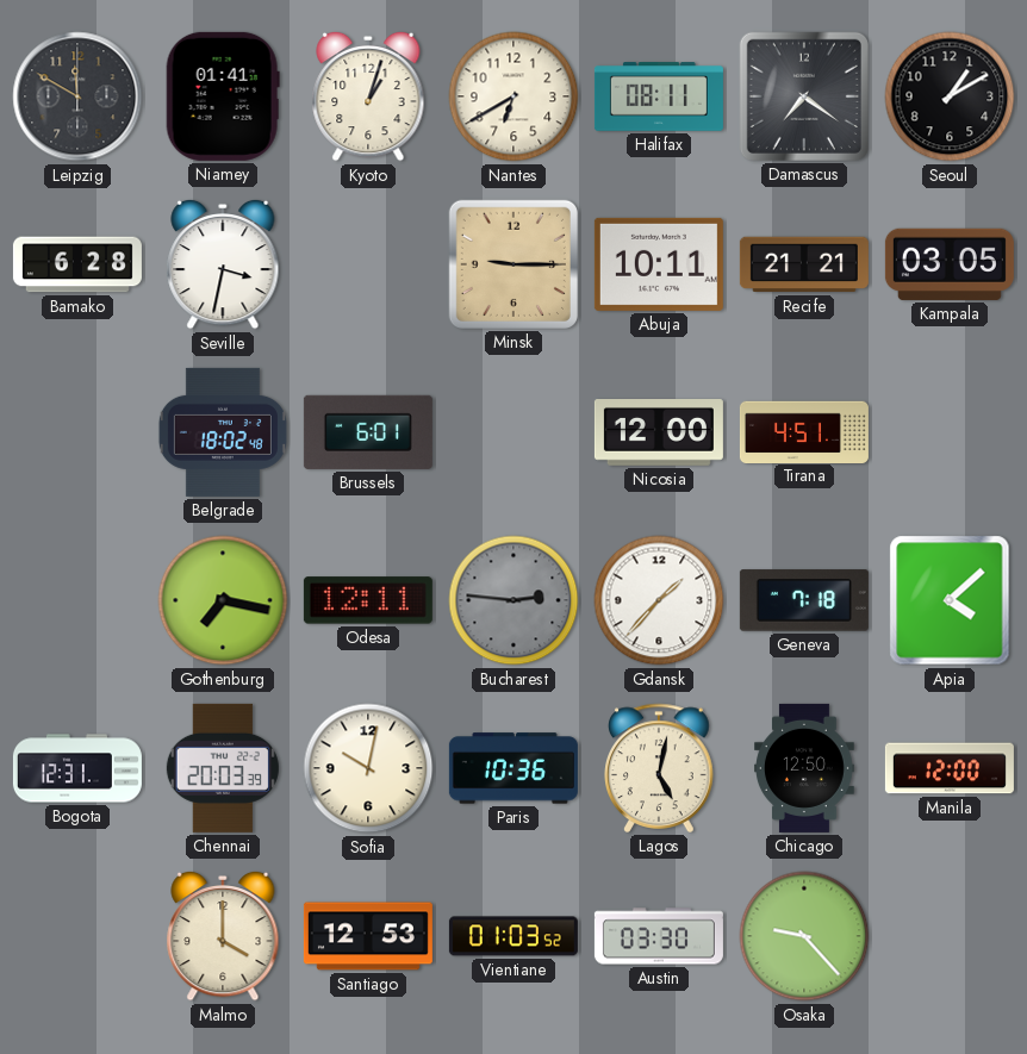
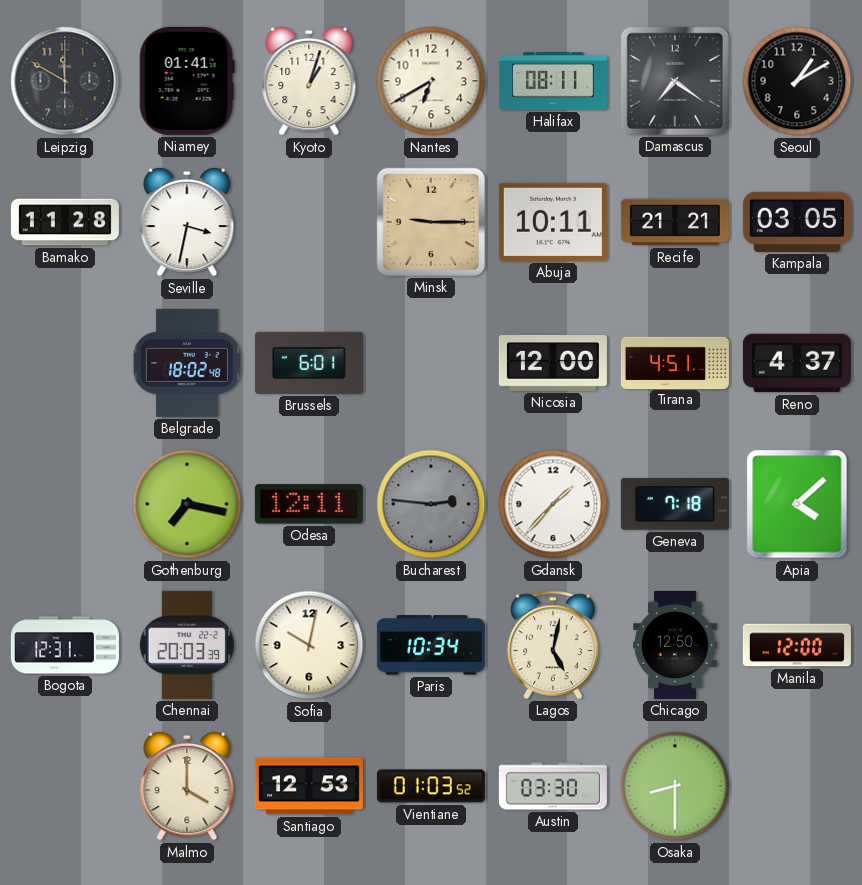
Bamako: 6:28 -> 11:28
Reno: none -> 4:37
Paris: 10:36 -> 10:34
Osaka: 9:23 -> 8:30
